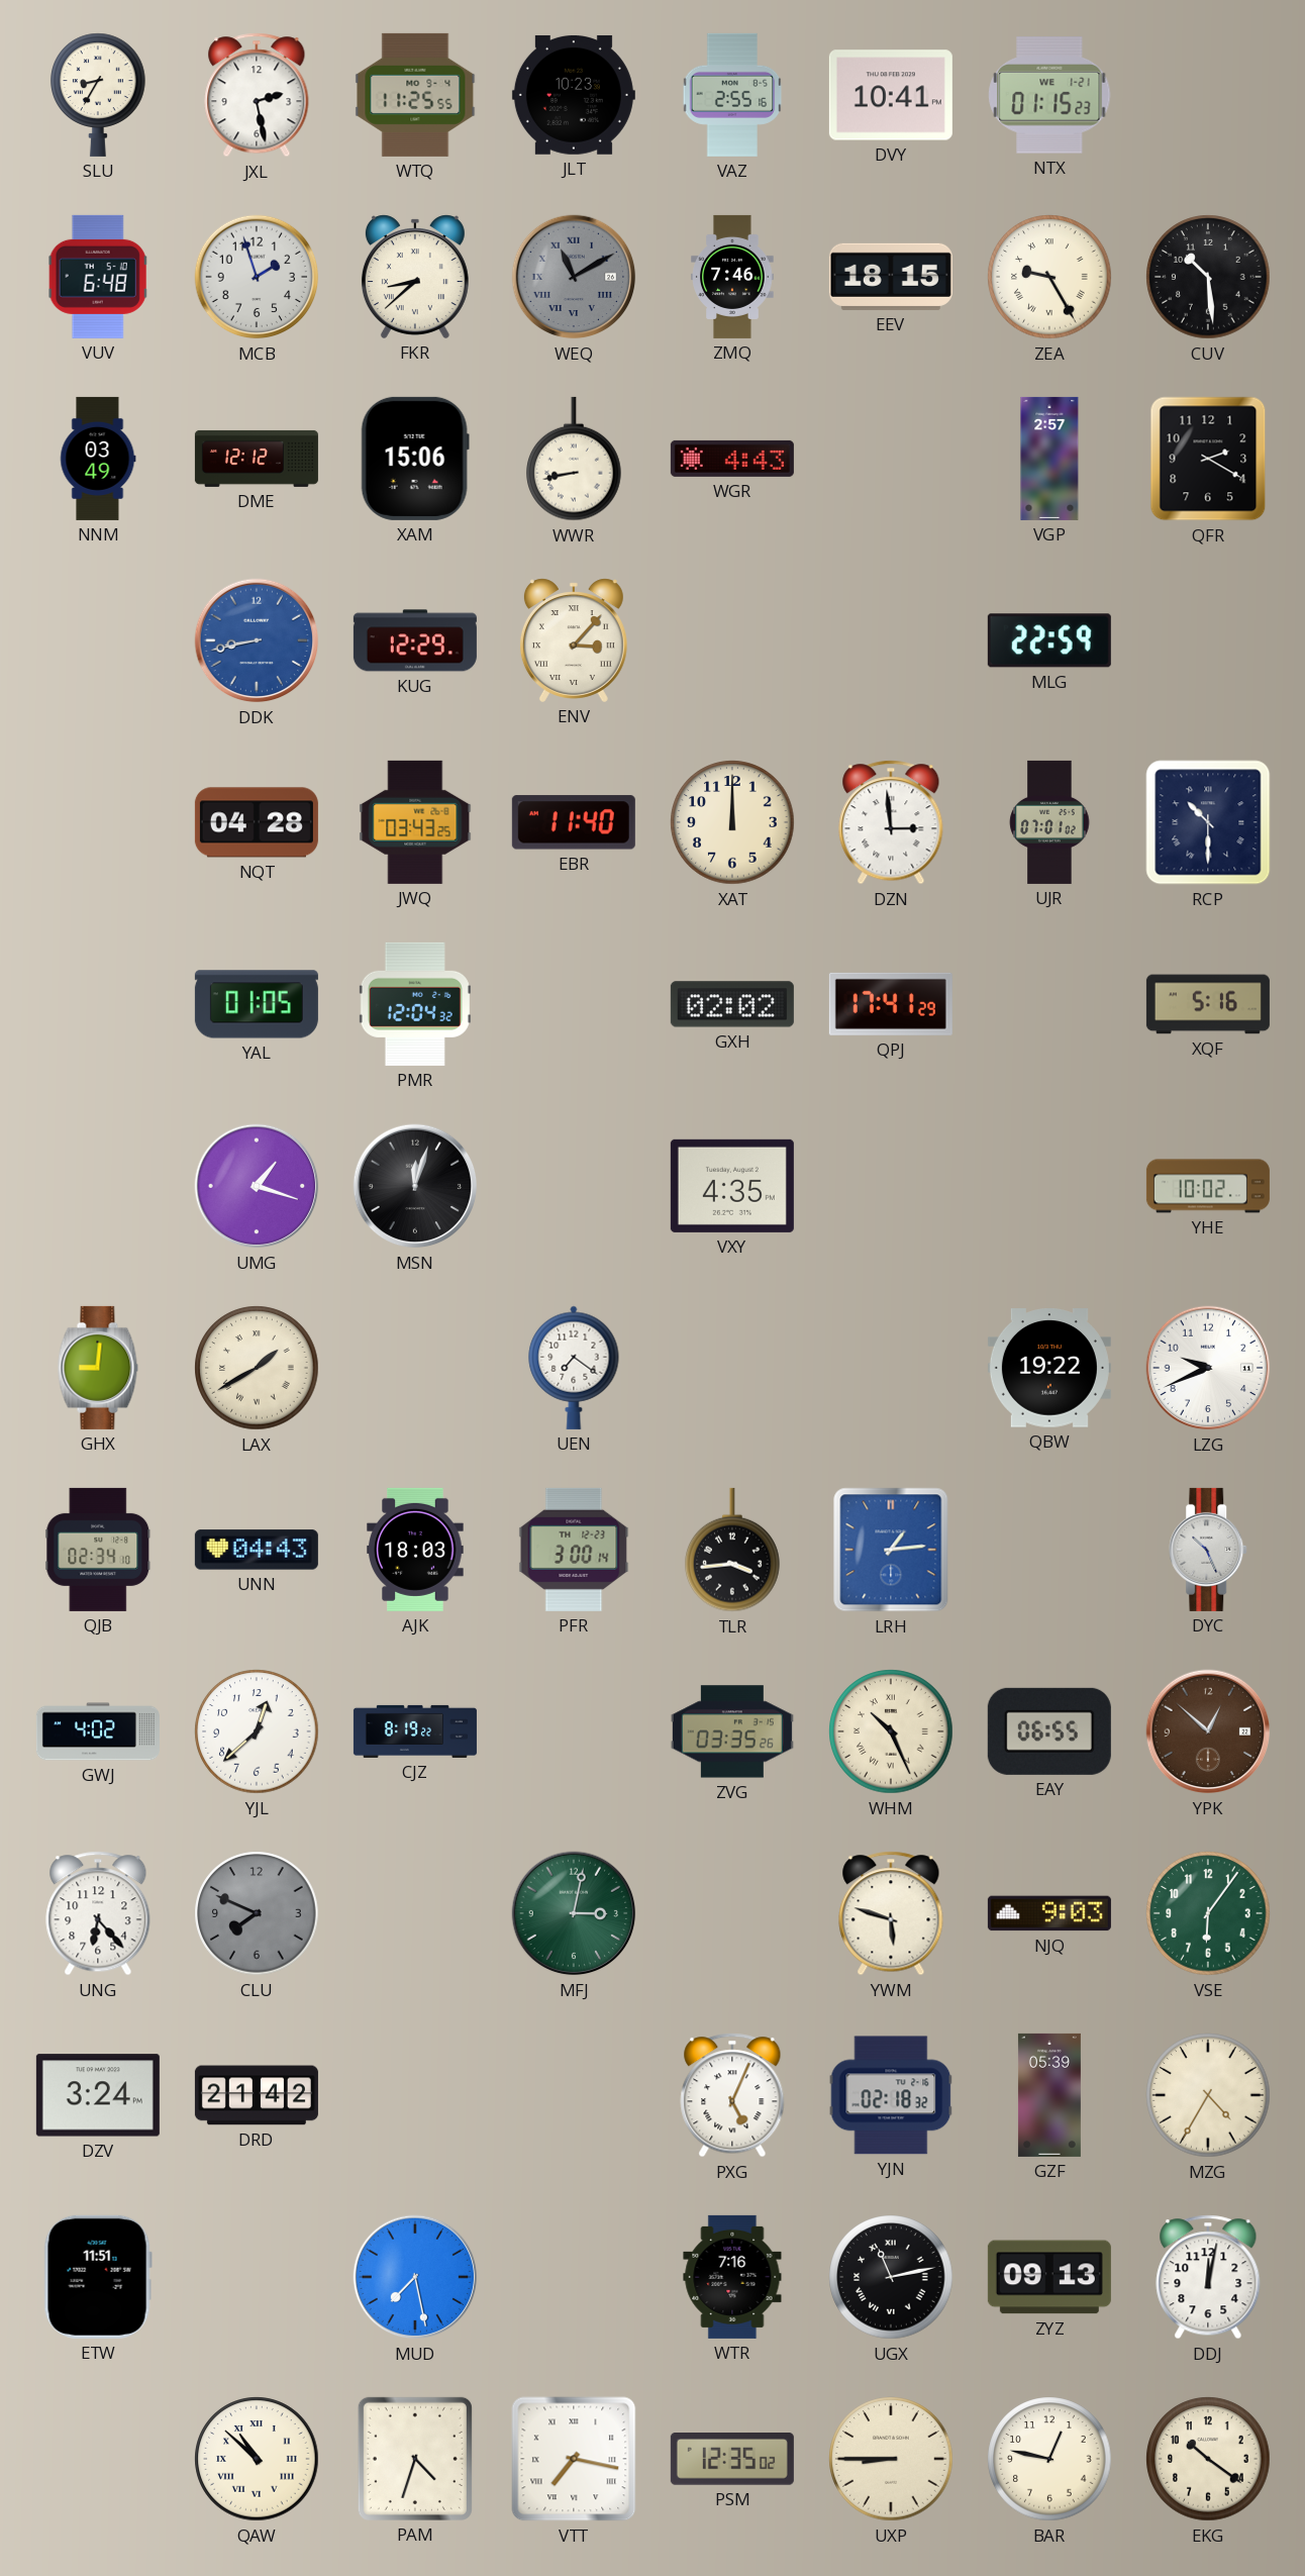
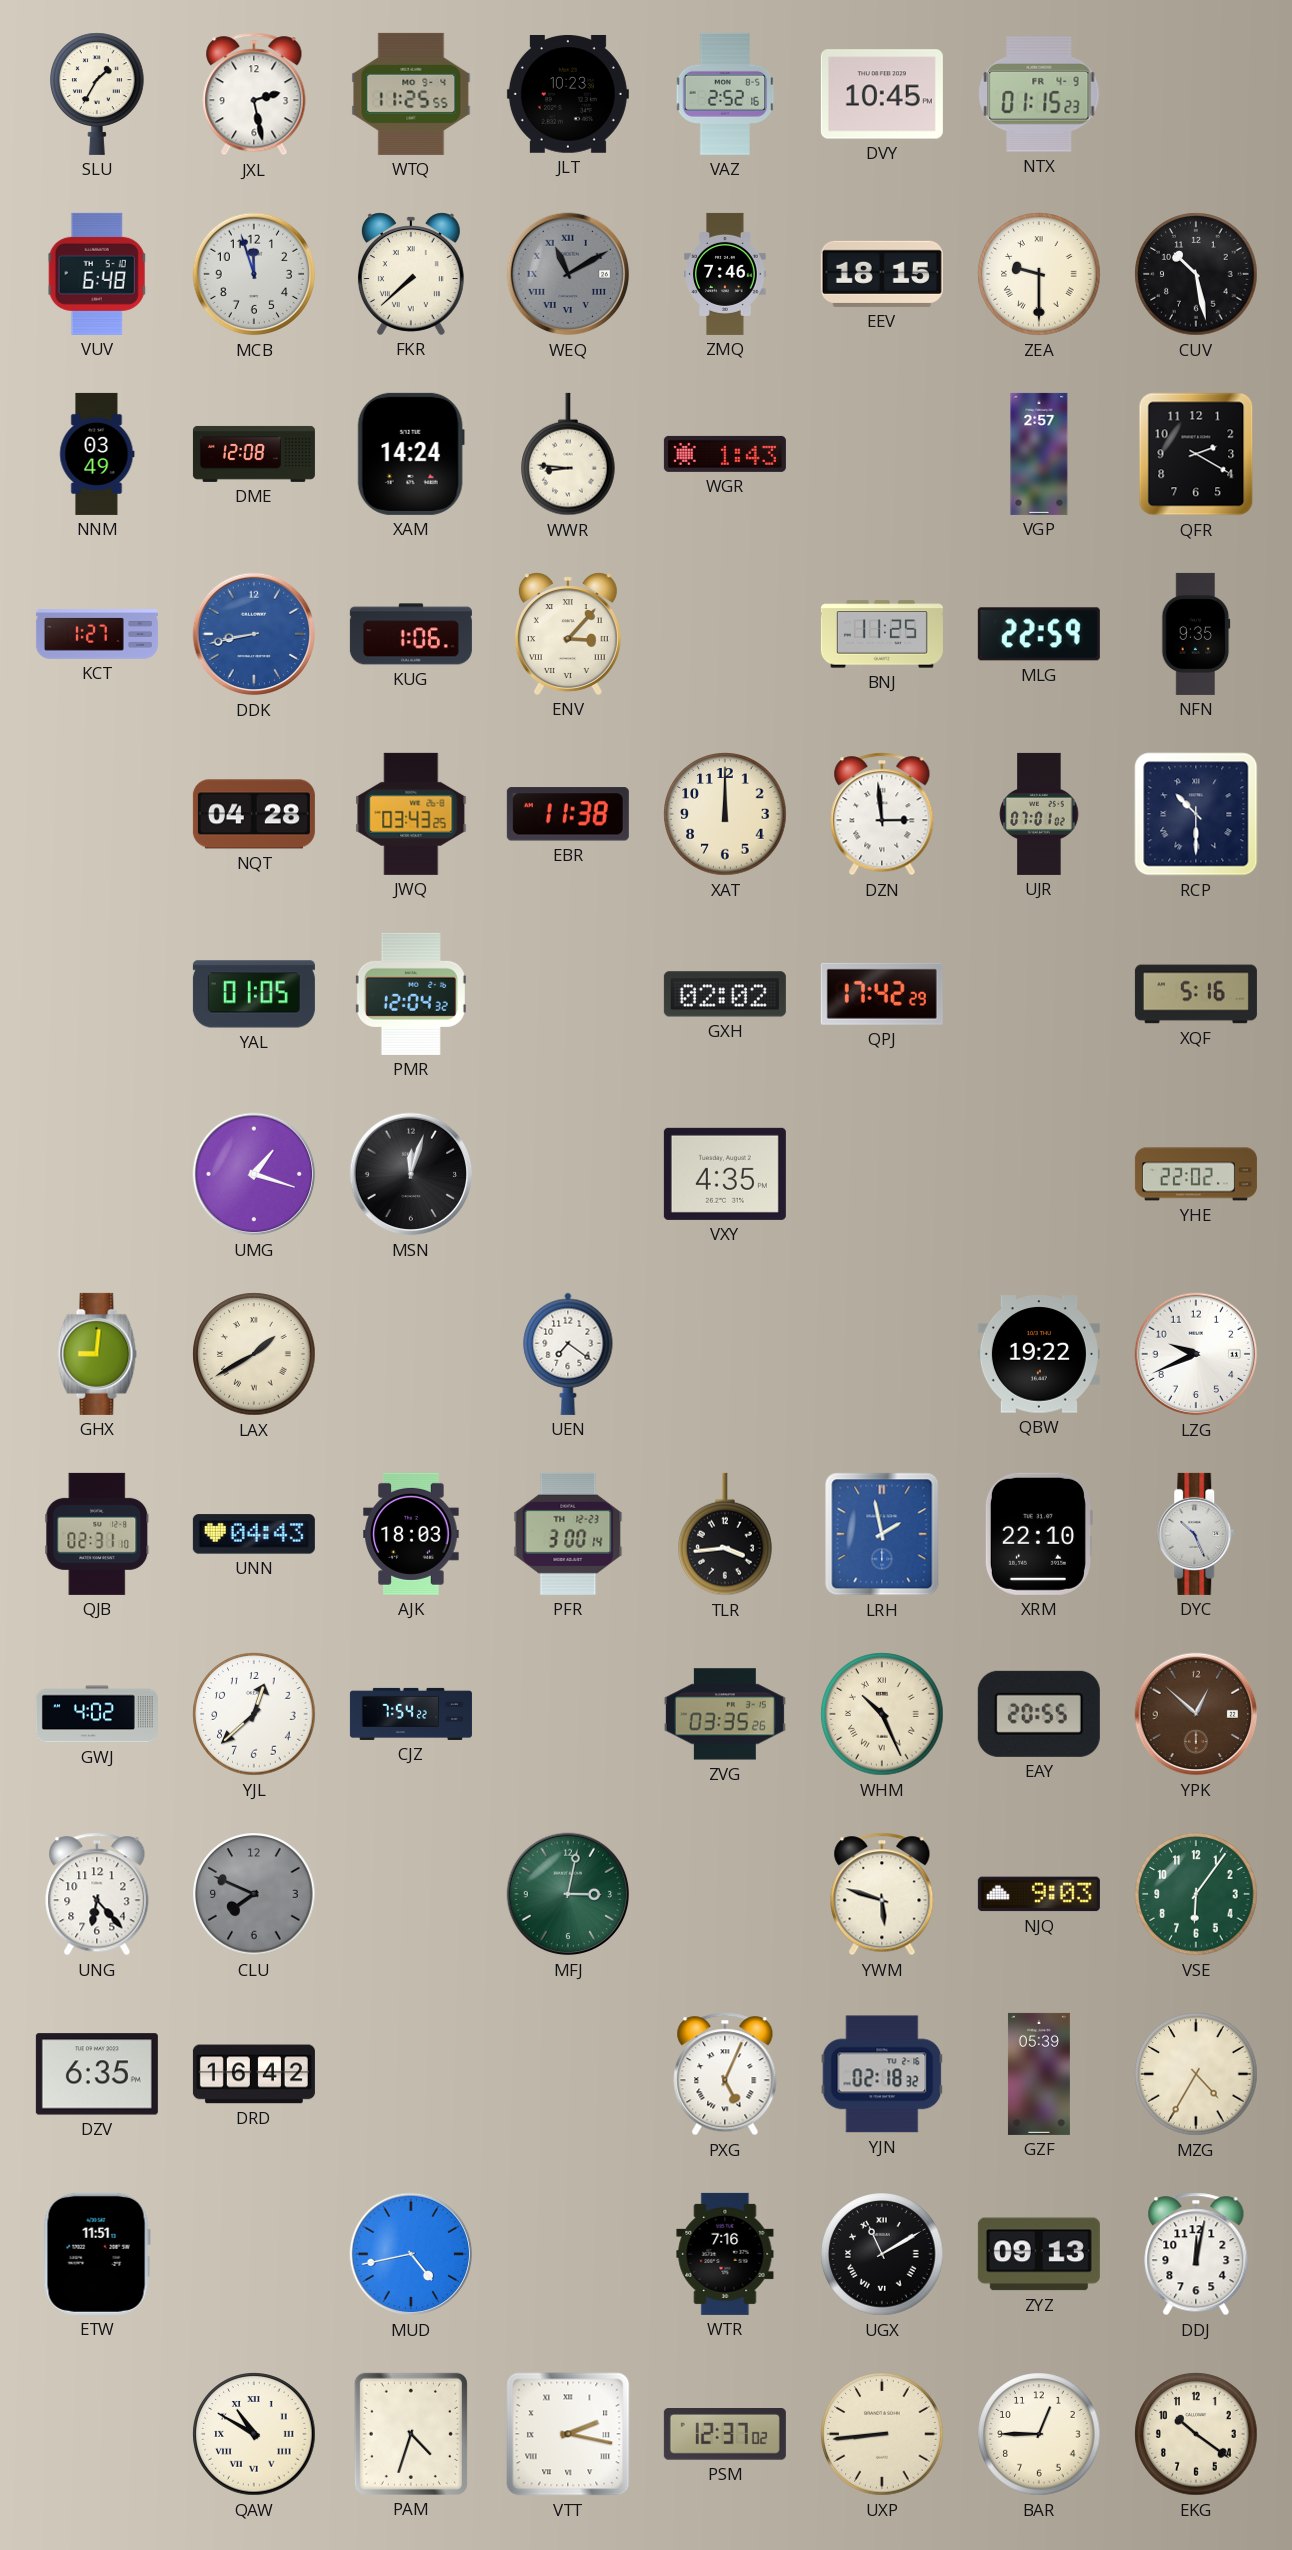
SLU: 8:35 -> 1:35
VAZ: 2:55 -> 2:52
DVY: 10:41 -> 10:45
NTX date: WE 1-21 -> FR 4-9
MCB: 1:57 -> 11:57
FKR: 8:38 -> 7:38
ZEA: 9:25 -> 9:30
CUV: 10:29 -> 10:28
DME: 12:12 -> 12:08
XAM: 15:06 -> 14:24
WWR: 8:43 -> 8:46
WGR: 4:43 -> 1:43
KCT: none -> 1:27
KUG: 12:29 -> 1:06
BNJ: none -> 11:25
NFN: none -> 9:35
EBR: 11:40 -> 11:38
QPJ: 17:41 -> 17:42
YHE: 10:02 -> 22:02
QJB: 02:34 -> 02:31
LRH: 1:14 -> 1:58
XRM: none -> 22:10
CJZ: 8:19 -> 7:54
EAY: 06:55 -> 20:55
DZV: 3:24 -> 6:35
DRD: 21:42 -> 16:42
MUD: 7:28 -> 4:43
UGX: 11:13 -> 11:10
QAW: 10:52 -> 10:50
VTT: 7:17 -> 2:17
PSM: 12:35 -> 12:37
UXP: 8:45 -> 8:44
BAR: 12:47 -> 12:45
